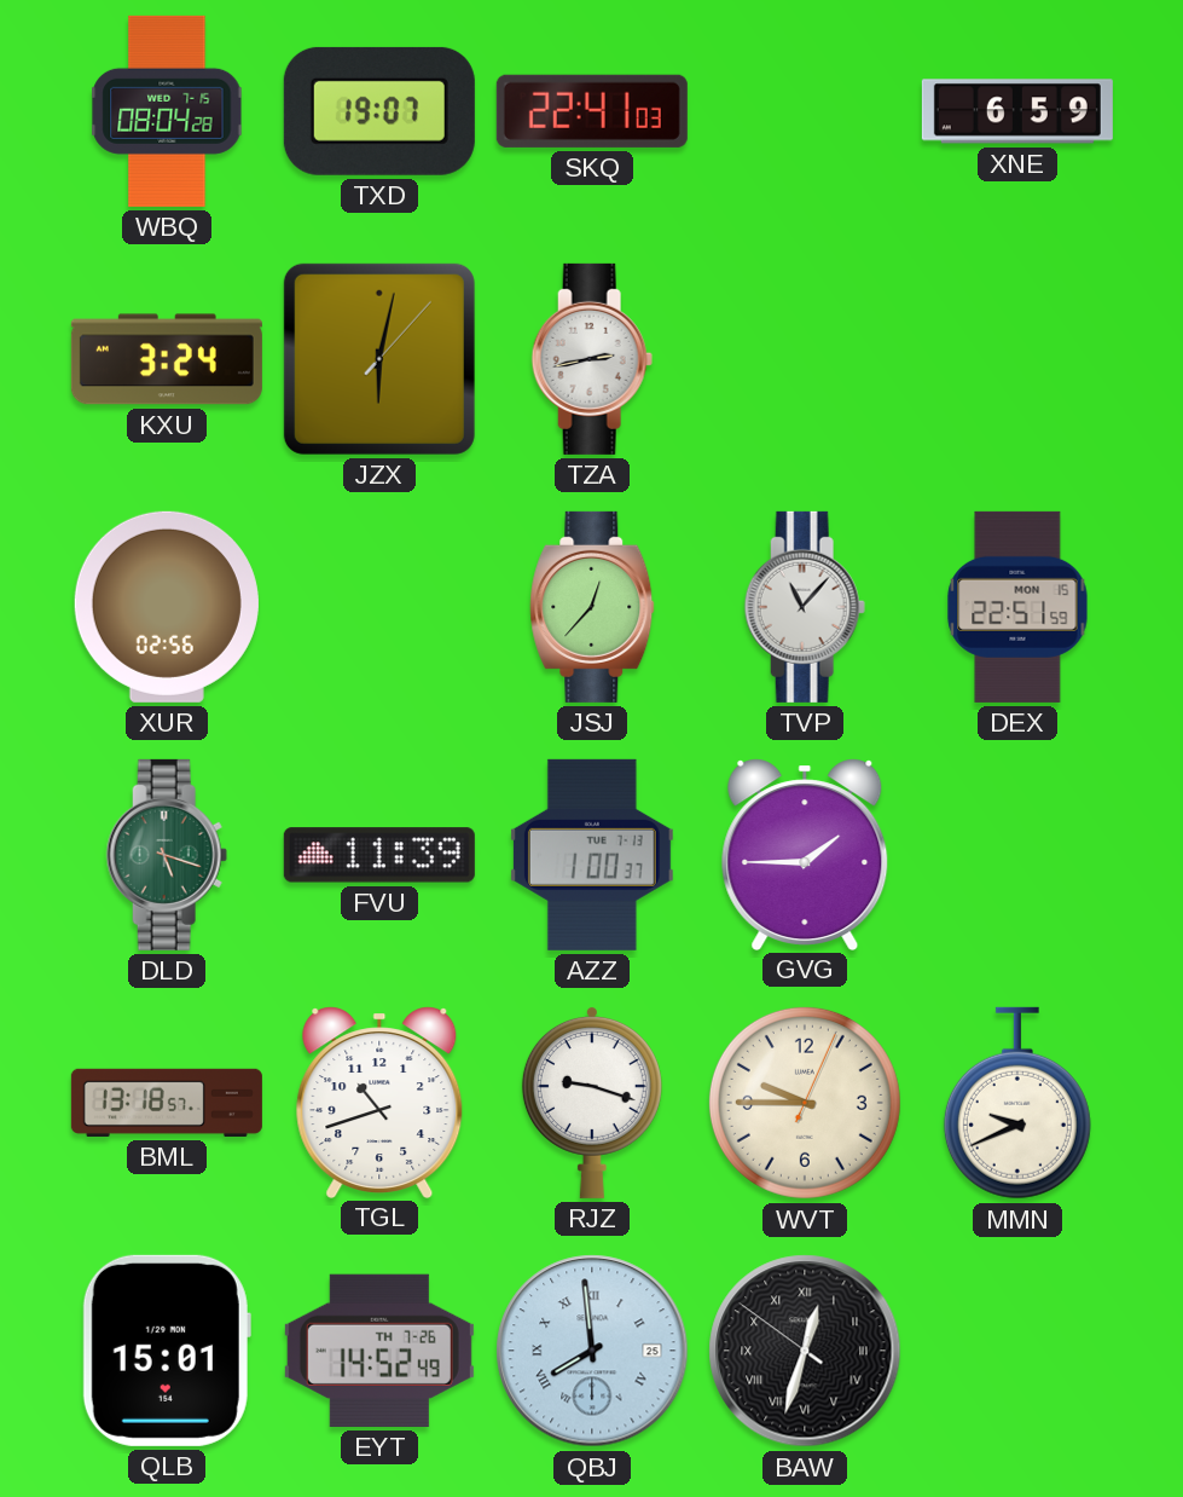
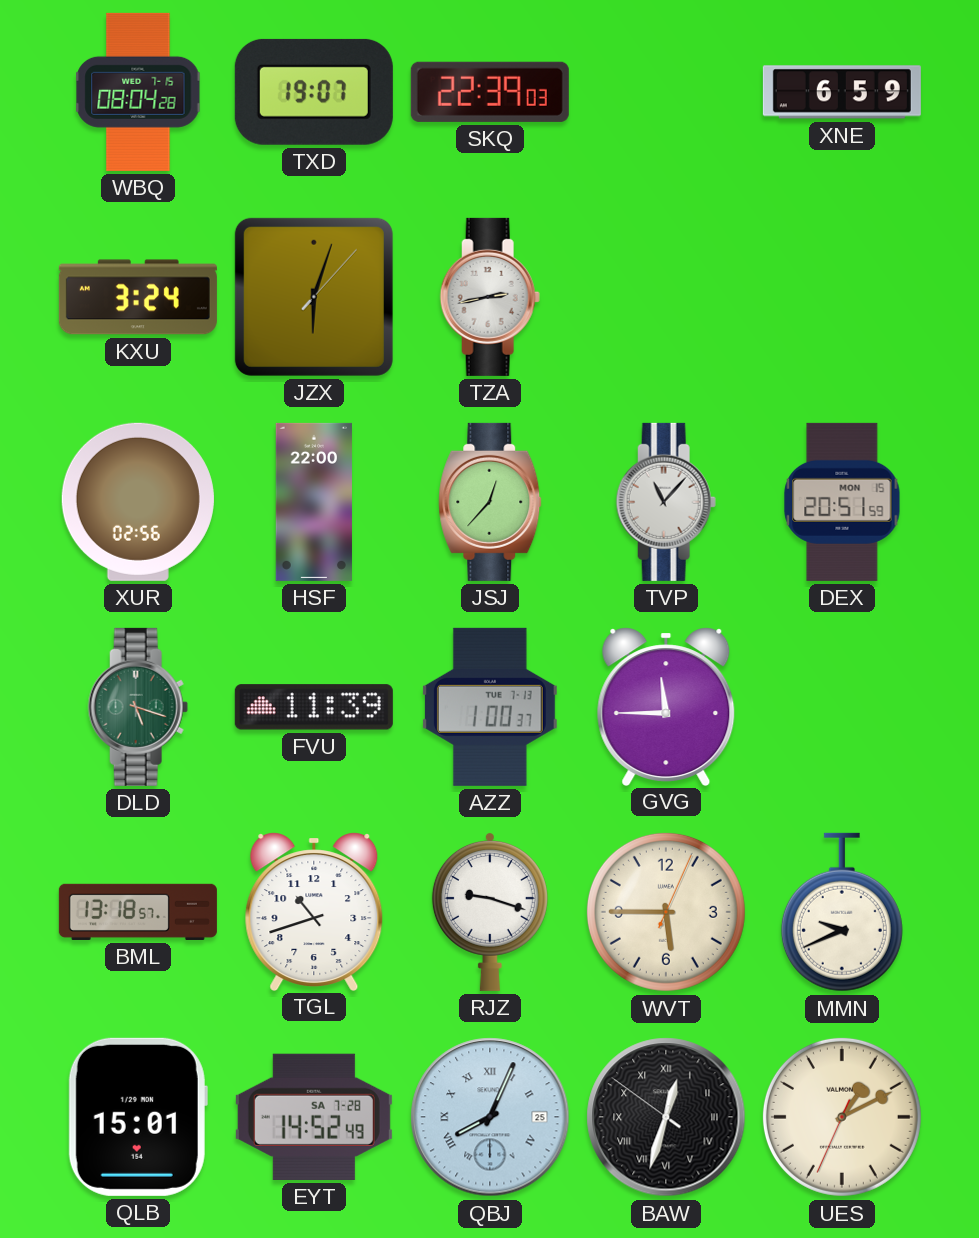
SKQ: 22:41 -> 22:39
JZX: 6:02 -> 6:03
HSF: none -> 22:00
DEX: 22:51 -> 20:51
GVG: 1:45 -> 11:45
WVT: 9:45 -> 5:45
EYT date: TH 7-26 -> SA 7-28
QBJ: 7:59 -> 8:04
UES: none -> 1:10
